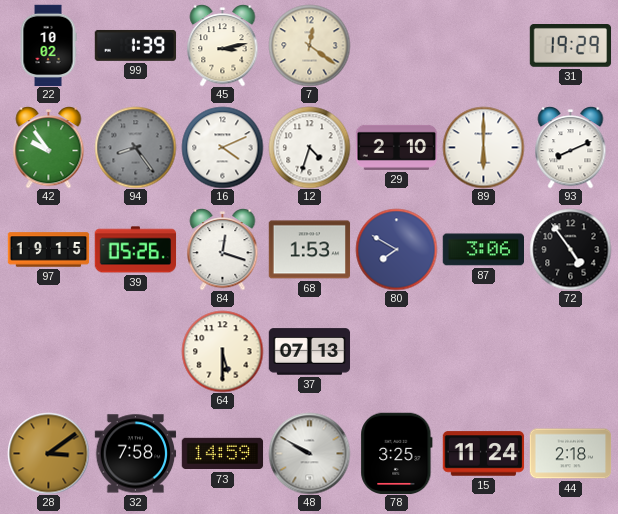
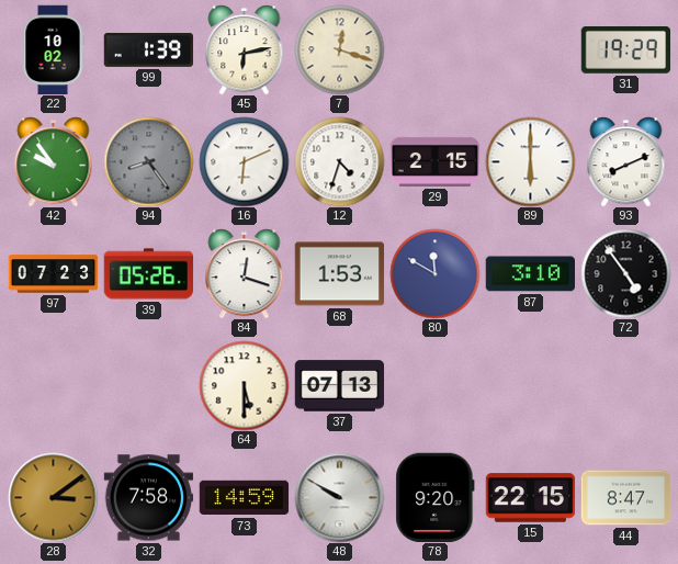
45: 3:13 -> 6:13
7: 12:21 -> 12:18
16: 4:11 -> 6:11
29: 2:10 -> 2:15
97: 19:15 -> 07:23
80: 7:50 -> 11:50
87: 3:06 -> 3:10
78: 3:25 -> 9:20
15: 11:24 -> 22:15
44: 2:18 -> 8:47
